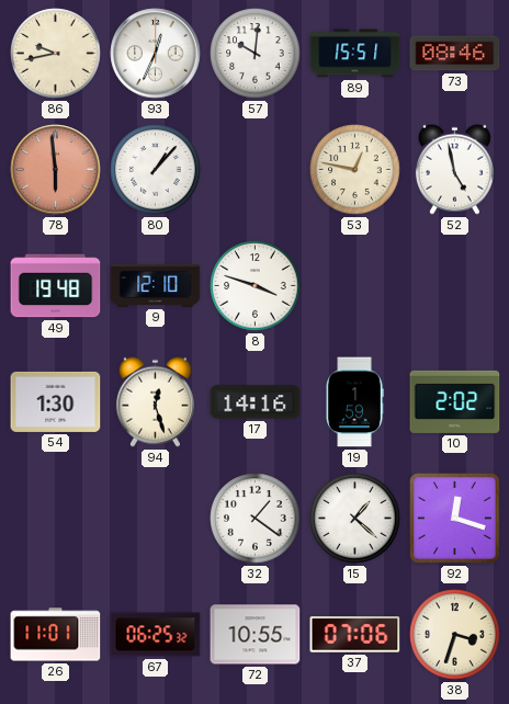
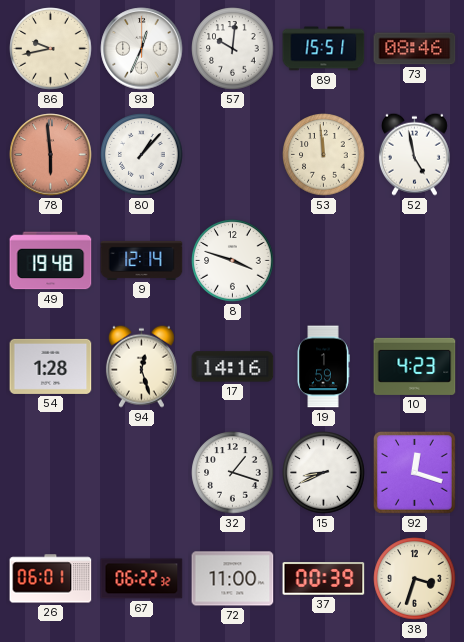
53: 12:47 -> 11:59
9: 12:10 -> 12:14
54: 1:30 -> 1:28
10: 2:02 -> 4:23
32: 1:21 -> 1:18
15: 1:22 -> 8:41
26: 11:01 -> 06:01
67: 06:25 -> 06:22
72: 10:55 -> 11:00
37: 07:06 -> 00:39
